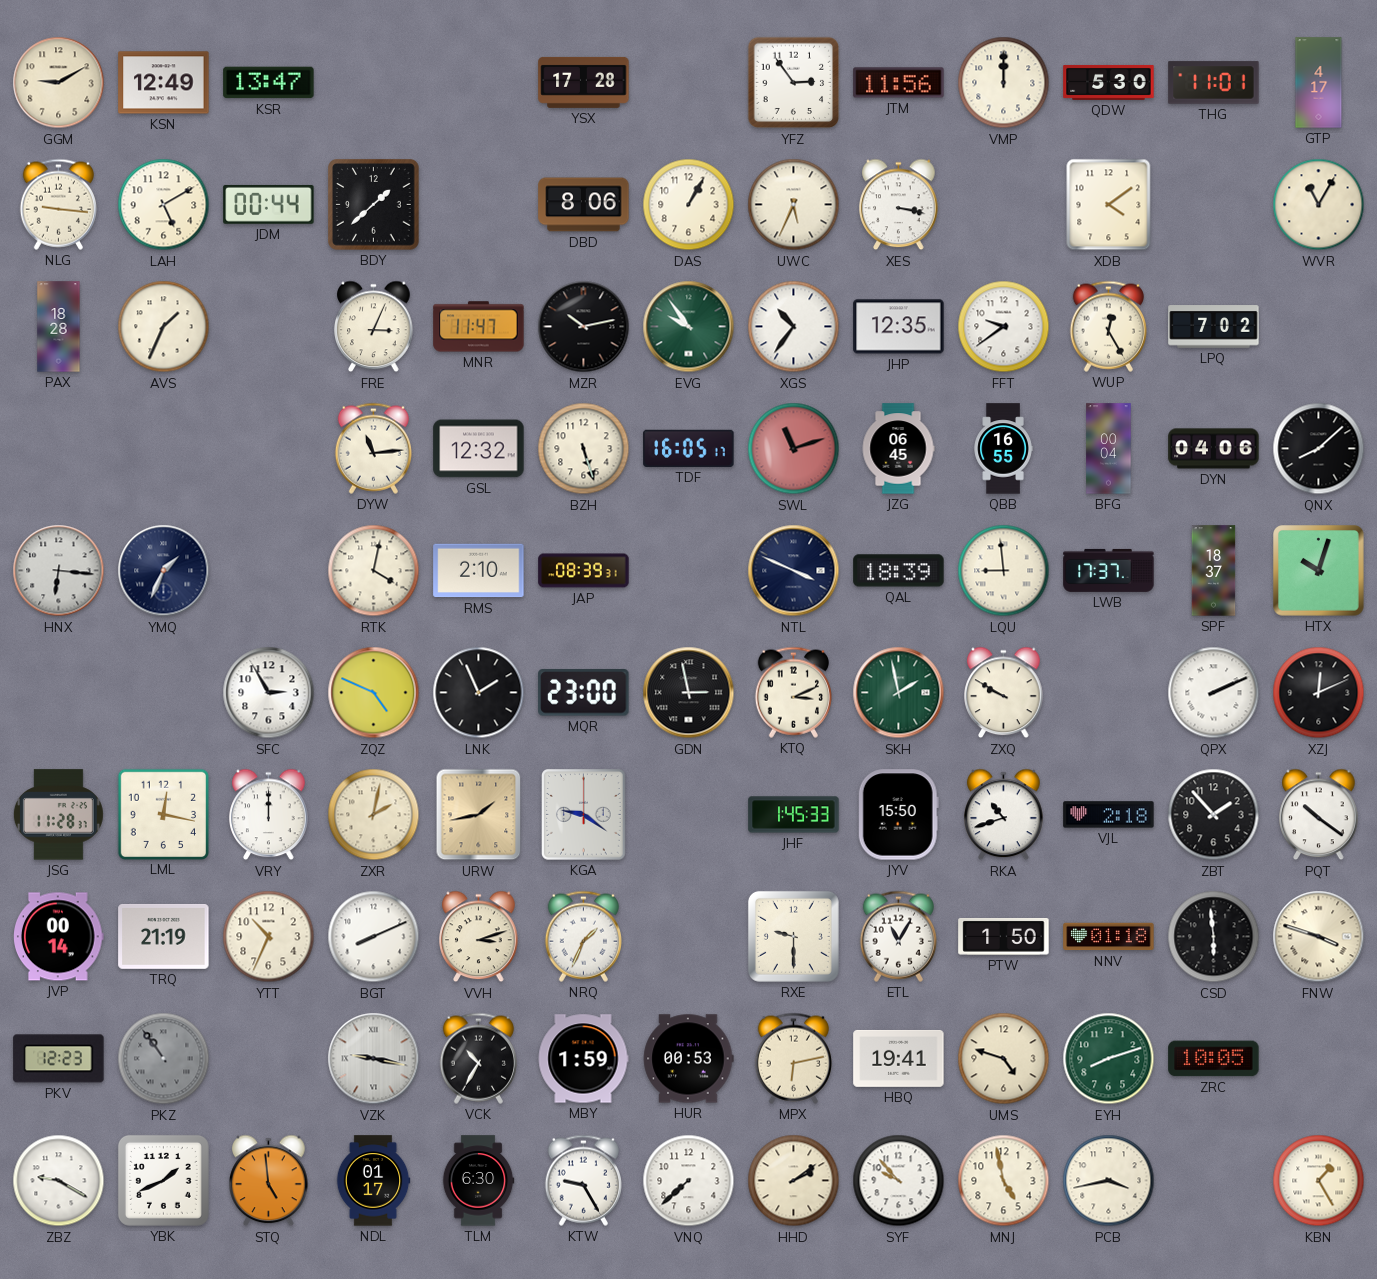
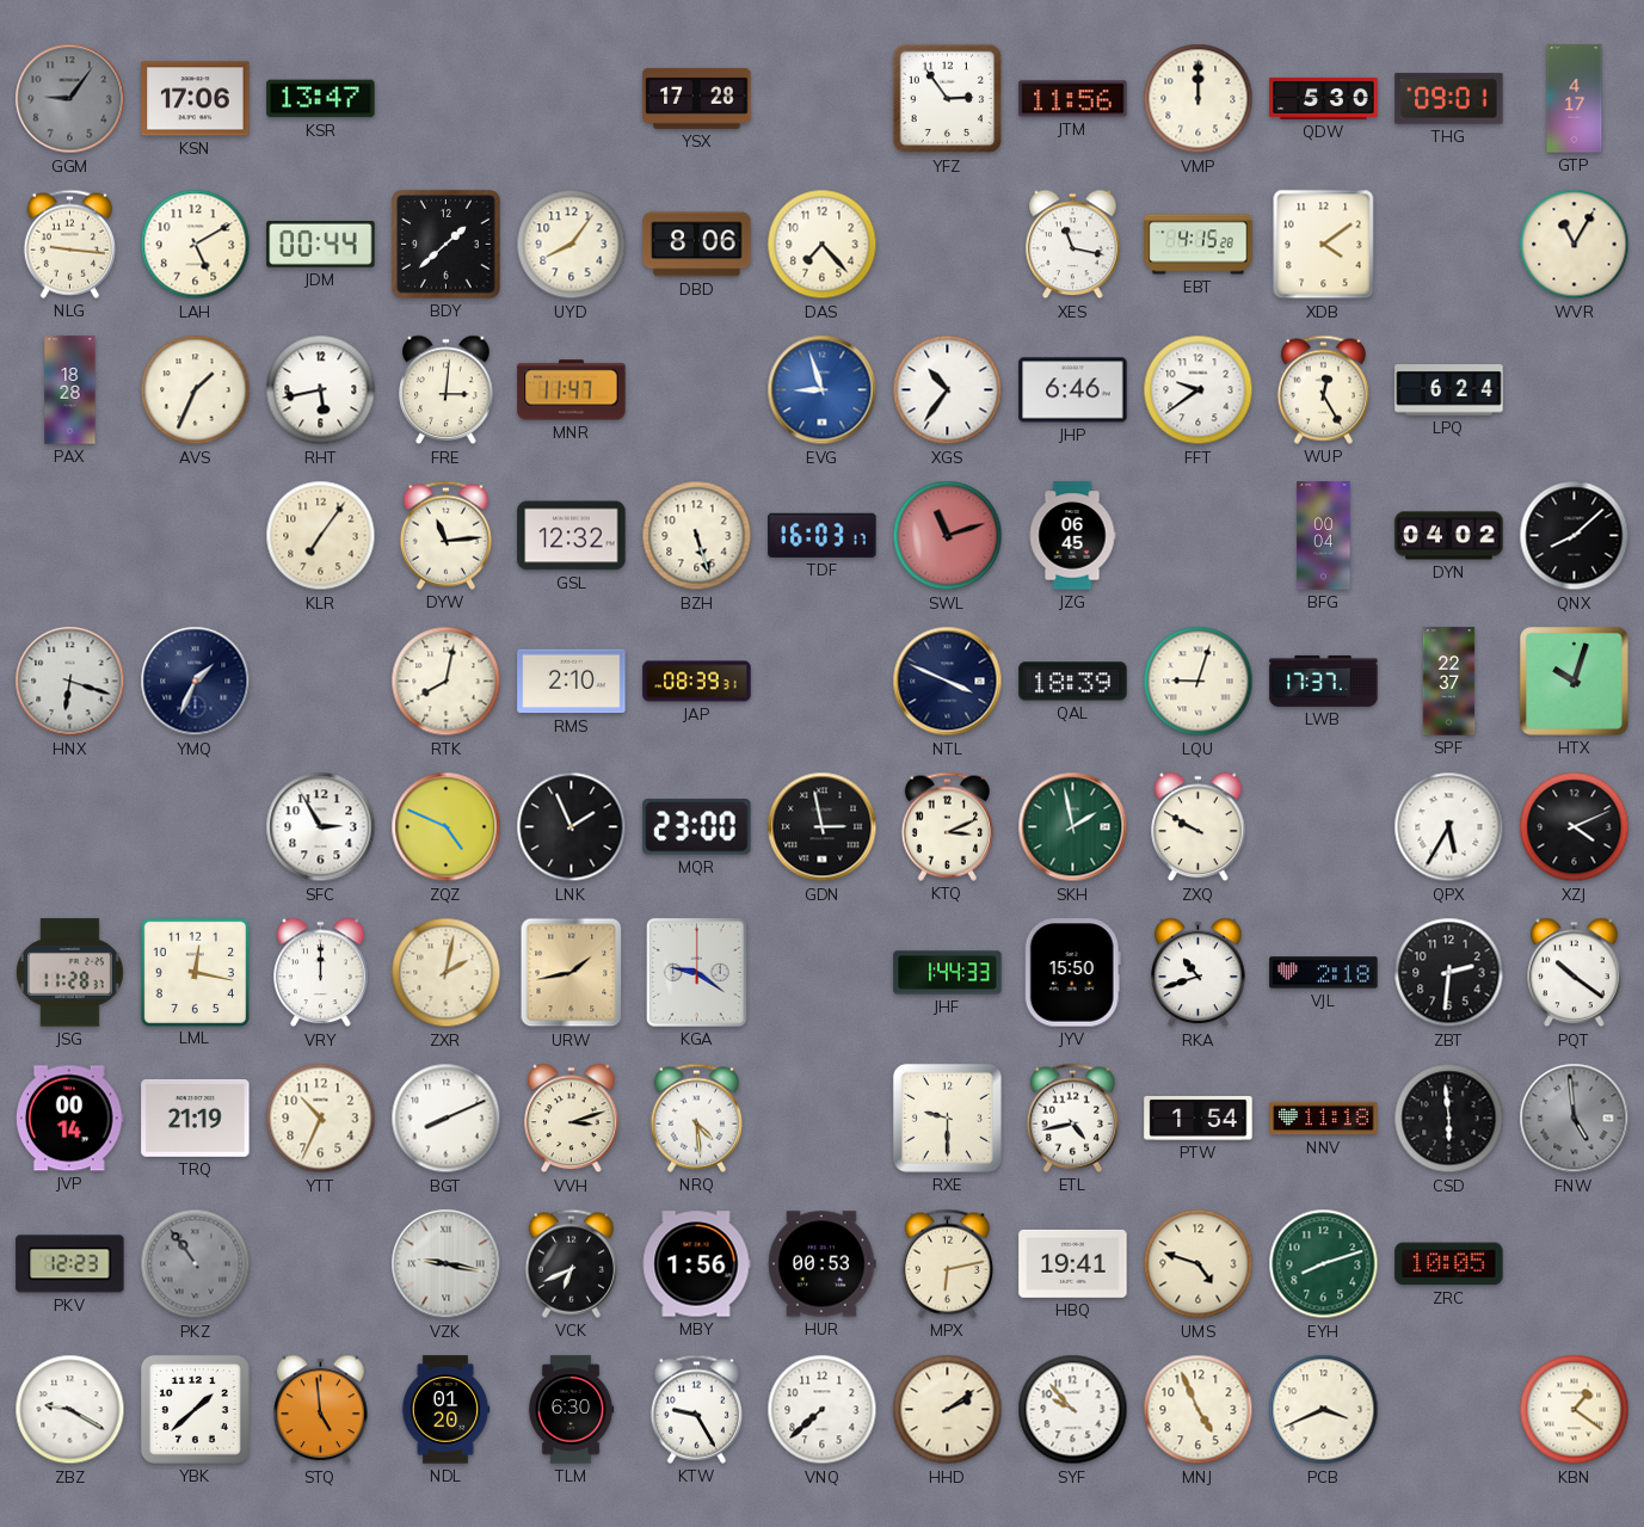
GGM: 9:10 -> 9:06
GGM dial: cream -> grey
KSN: 12:49 -> 17:06
THG: 11:01 -> 09:01
UYD: none -> 8:06
DAS: 1:05 -> 7:23
UWC: 5:34 -> none
XES: 3:17 -> 11:17
EBT: none -> 4:15
RHT: none -> 5:43
FRE: 3:04 -> 3:01
MZR: 10:13 -> none
EVG: 9:54 -> 8:57
EVG dial: green -> blue
JHP: 12:35 -> 6:46
LPQ: 7:02 -> 6:24
KLR: none -> 7:06
TDF: 16:05 -> 16:03
QBB: 16:55 -> none
DYN: 04:06 -> 04:02
HNX: 6:16 -> 6:18
RTK: 4:02 -> 8:02
LQU: 8:59 -> 9:03
SPF: 18:37 -> 22:37
QPX: 2:11 -> 5:35
XZJ: 12:11 -> 4:11
JHF: 1:45 -> 1:44
ZBT: 1:53 -> 2:31
NRQ: 1:34 -> 4:29
ETL: 11:05 -> 4:43
PTW: 1:50 -> 1:54
NNV: 01:18 -> 11:18
FNW: 3:48 -> 4:59
FNW dial: cream -> grey
VCK: 10:35 -> 6:41
MBY: 1:59 -> 1:56
YBK: 1:41 -> 1:38
NDL: 01:17 -> 01:20
MNJ: 4:58 -> 4:56
PCB: 3:43 -> 3:41
KBN: 1:25 -> 1:21
